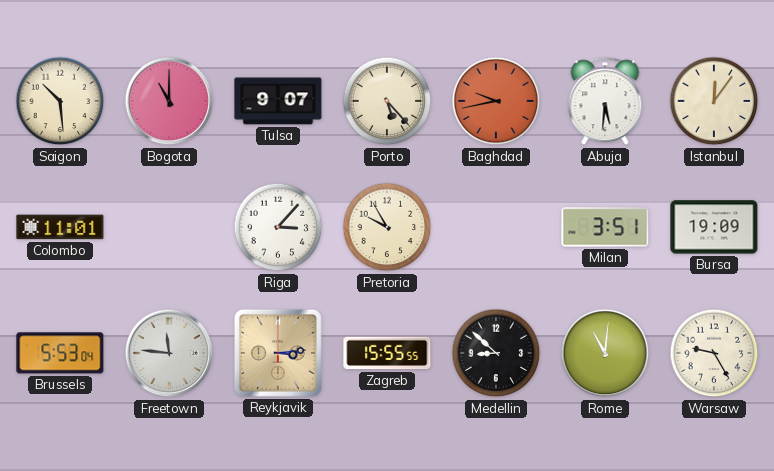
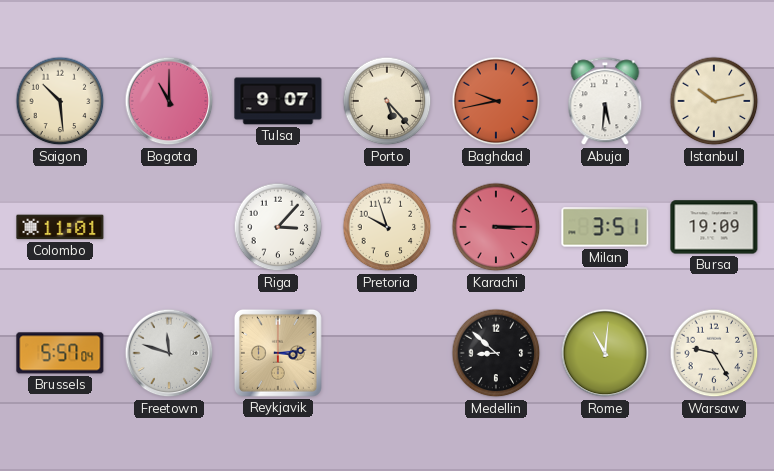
Istanbul: 12:06 -> 10:13
Pretoria: 9:55 -> 9:57
Karachi: none -> 3:15
Brussels: 5:53 -> 5:57
Freetown: 11:46 -> 11:48
Zagreb: 15:55 -> none
